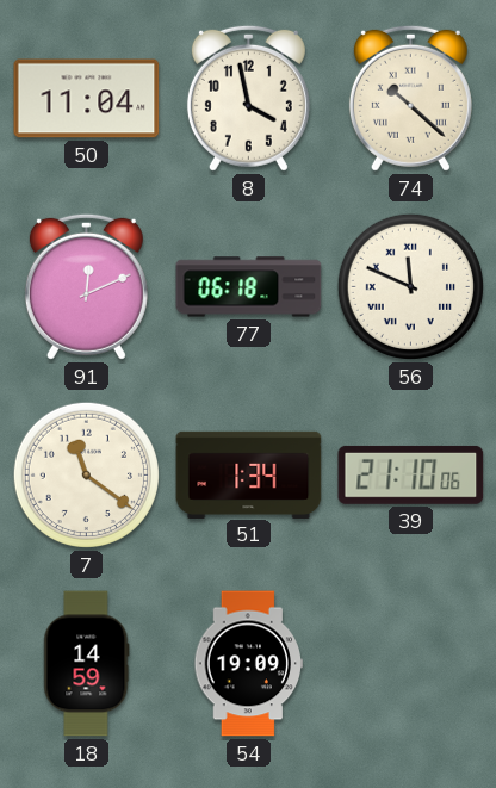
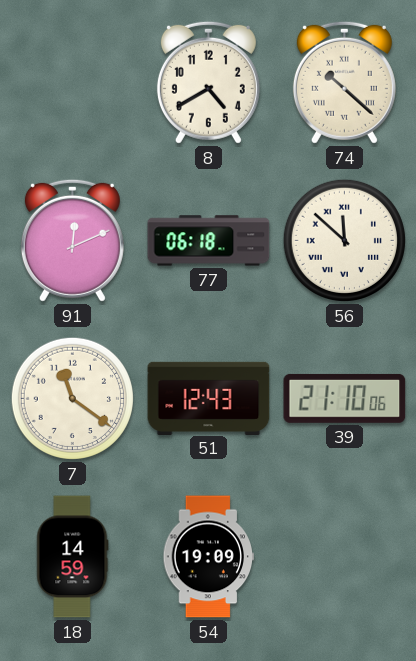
50: 11:04 -> none
8: 3:58 -> 4:40
56: 11:49 -> 11:52
51: 1:34 -> 12:43
